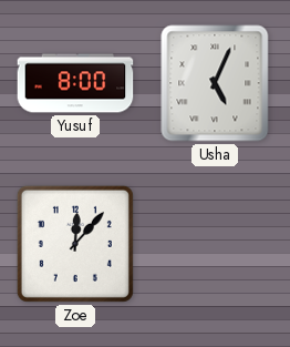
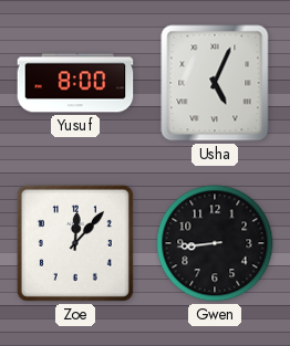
Gwen: none -> 8:44
